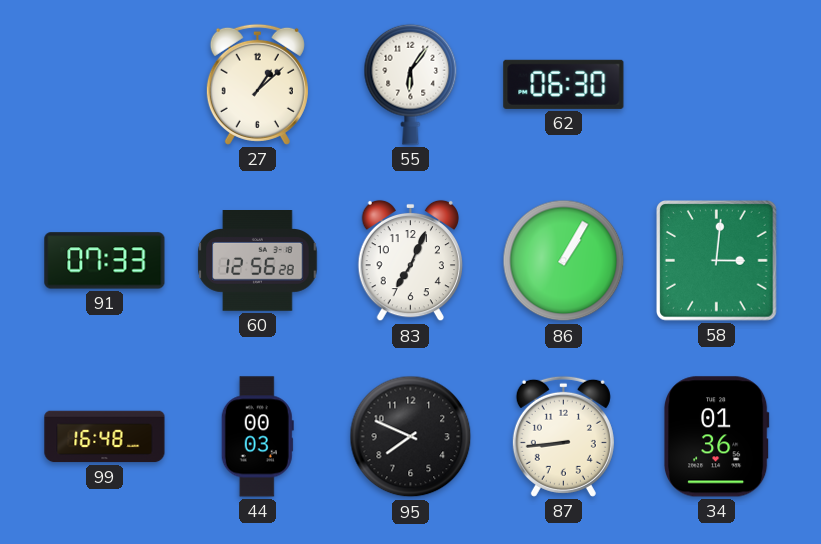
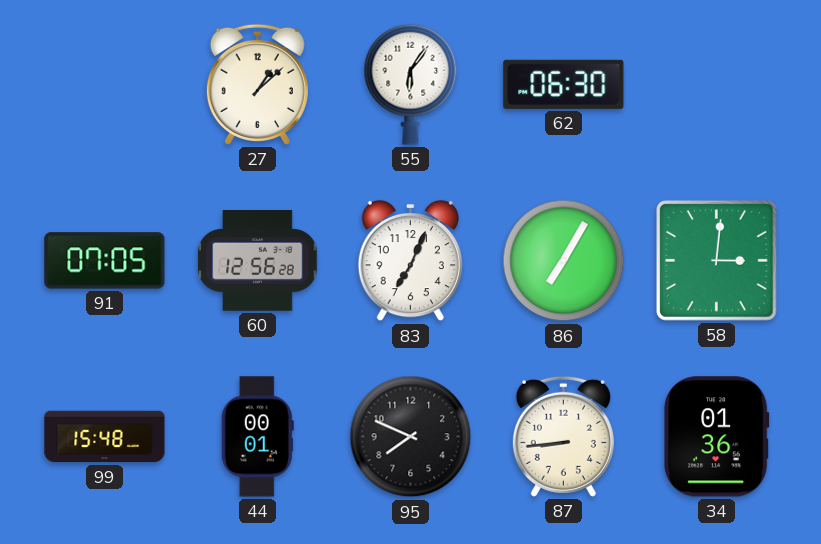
91: 07:33 -> 07:05
86: 1:05 -> 7:05
99: 16:48 -> 15:48
44: 00:03 -> 00:01
